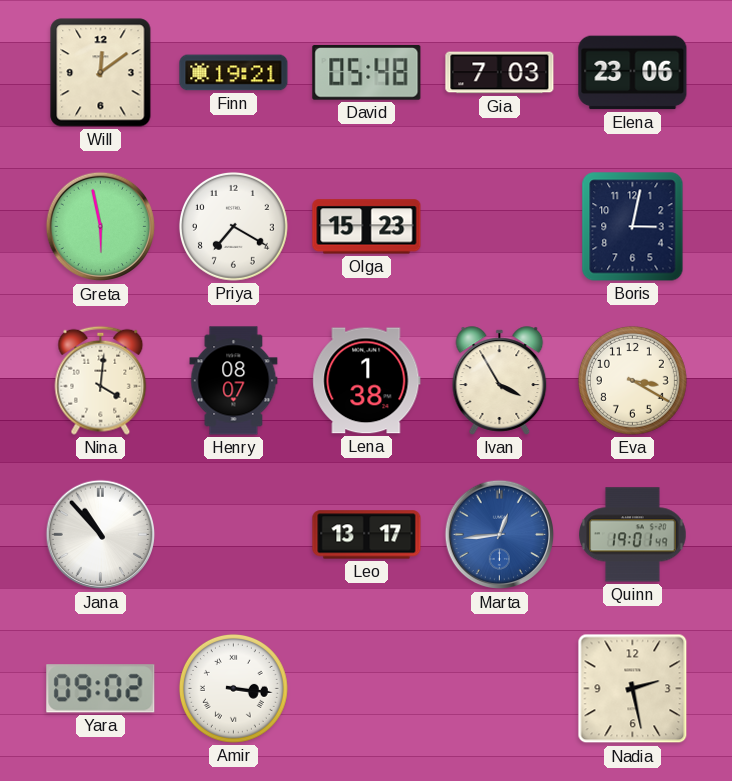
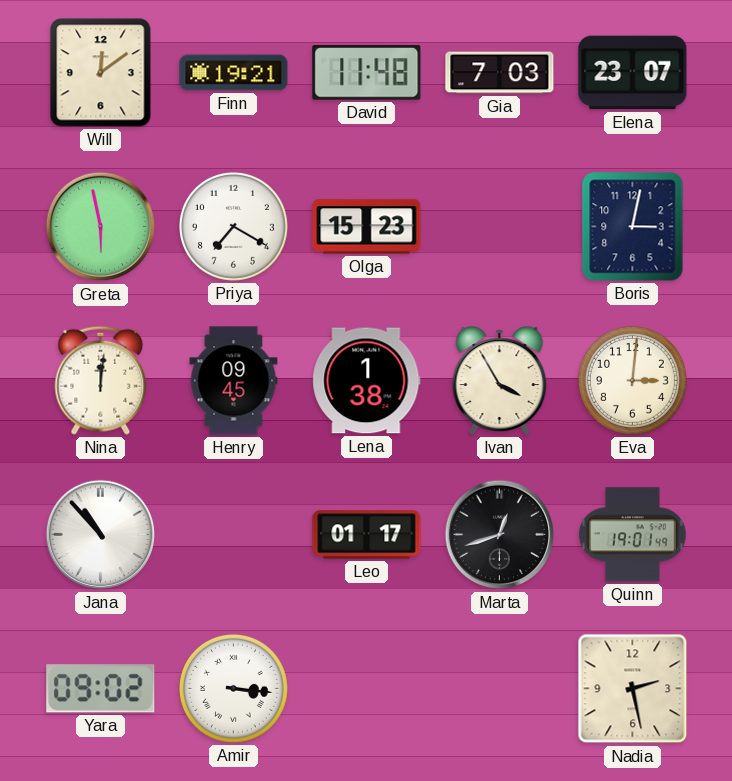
David: 05:48 -> 11:48
Elena: 23:06 -> 23:07
Nina: 4:01 -> 12:01
Henry: 08:07 -> 09:45
Eva: 3:20 -> 3:01
Leo: 13:17 -> 01:17
Marta: 12:44 -> 12:42
Marta dial: blue -> black
